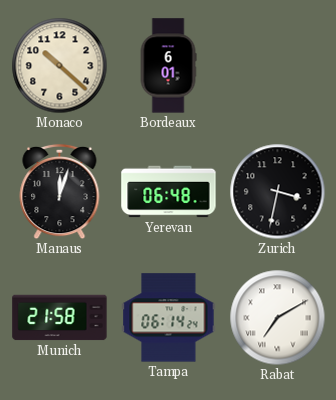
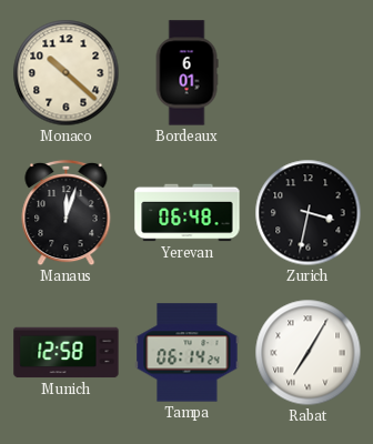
Munich: 21:58 -> 12:58
Rabat: 7:10 -> 7:05
